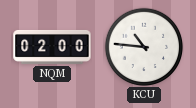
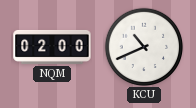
KCU: 10:46 -> 10:41
